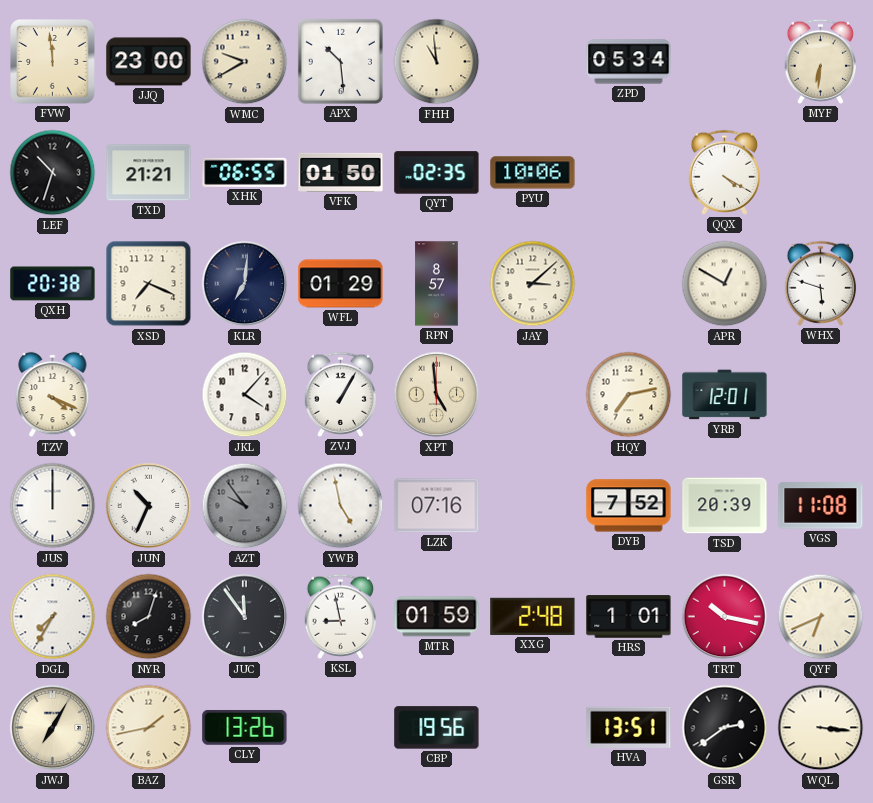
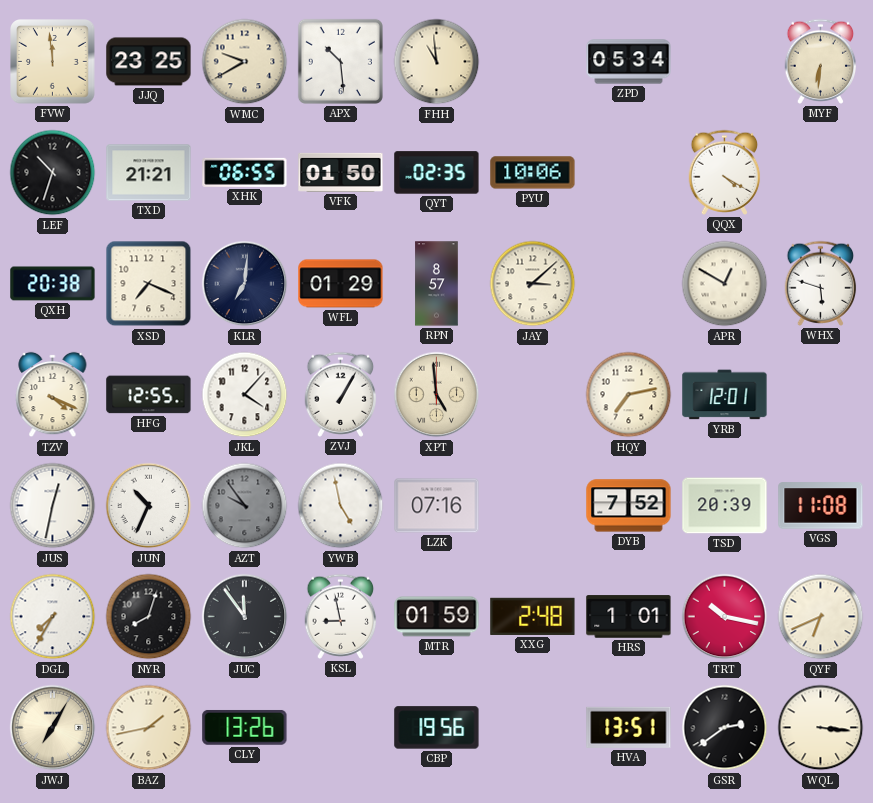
JJQ: 23:00 -> 23:25
HFG: none -> 12:55
JUS: 12:00 -> 12:32
